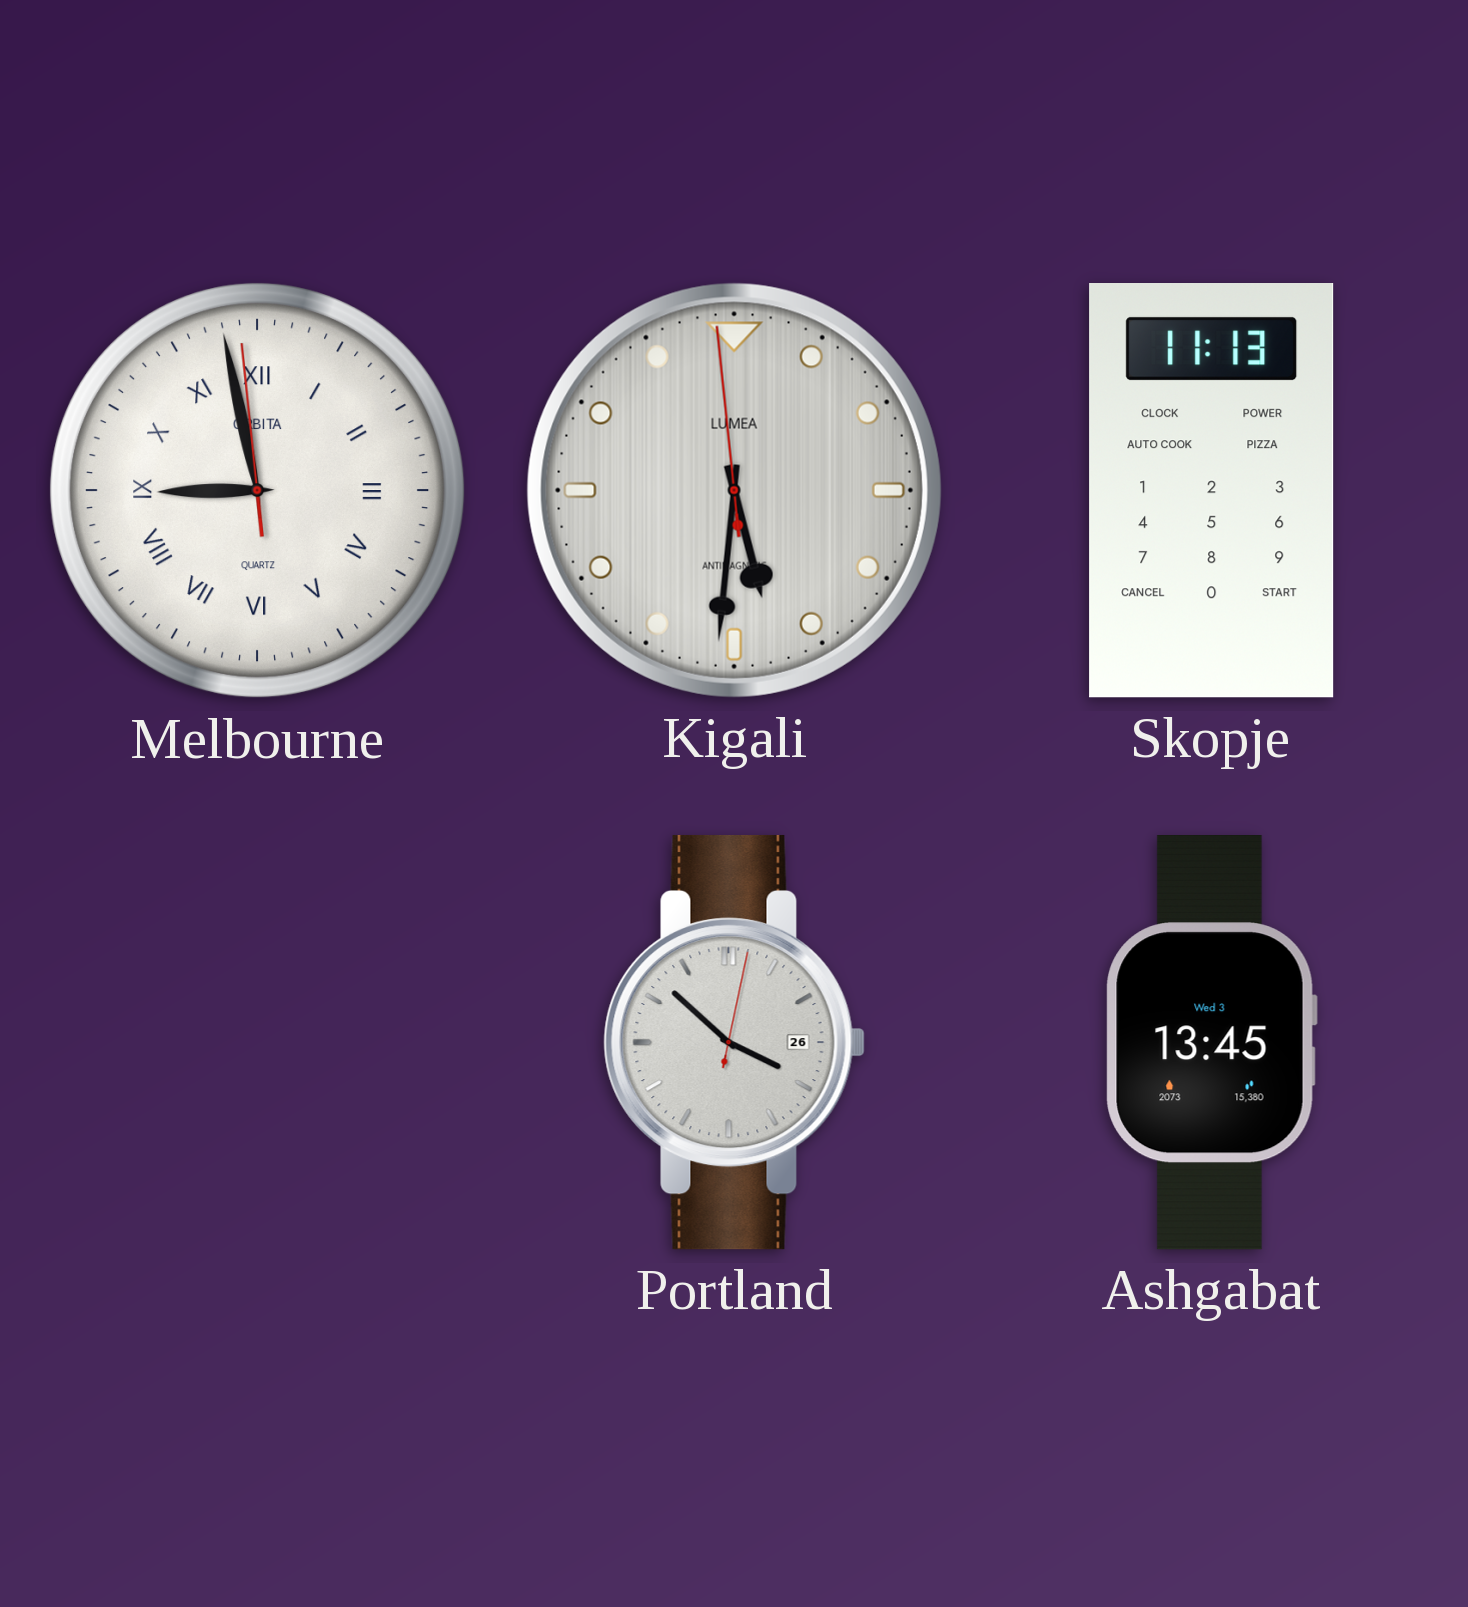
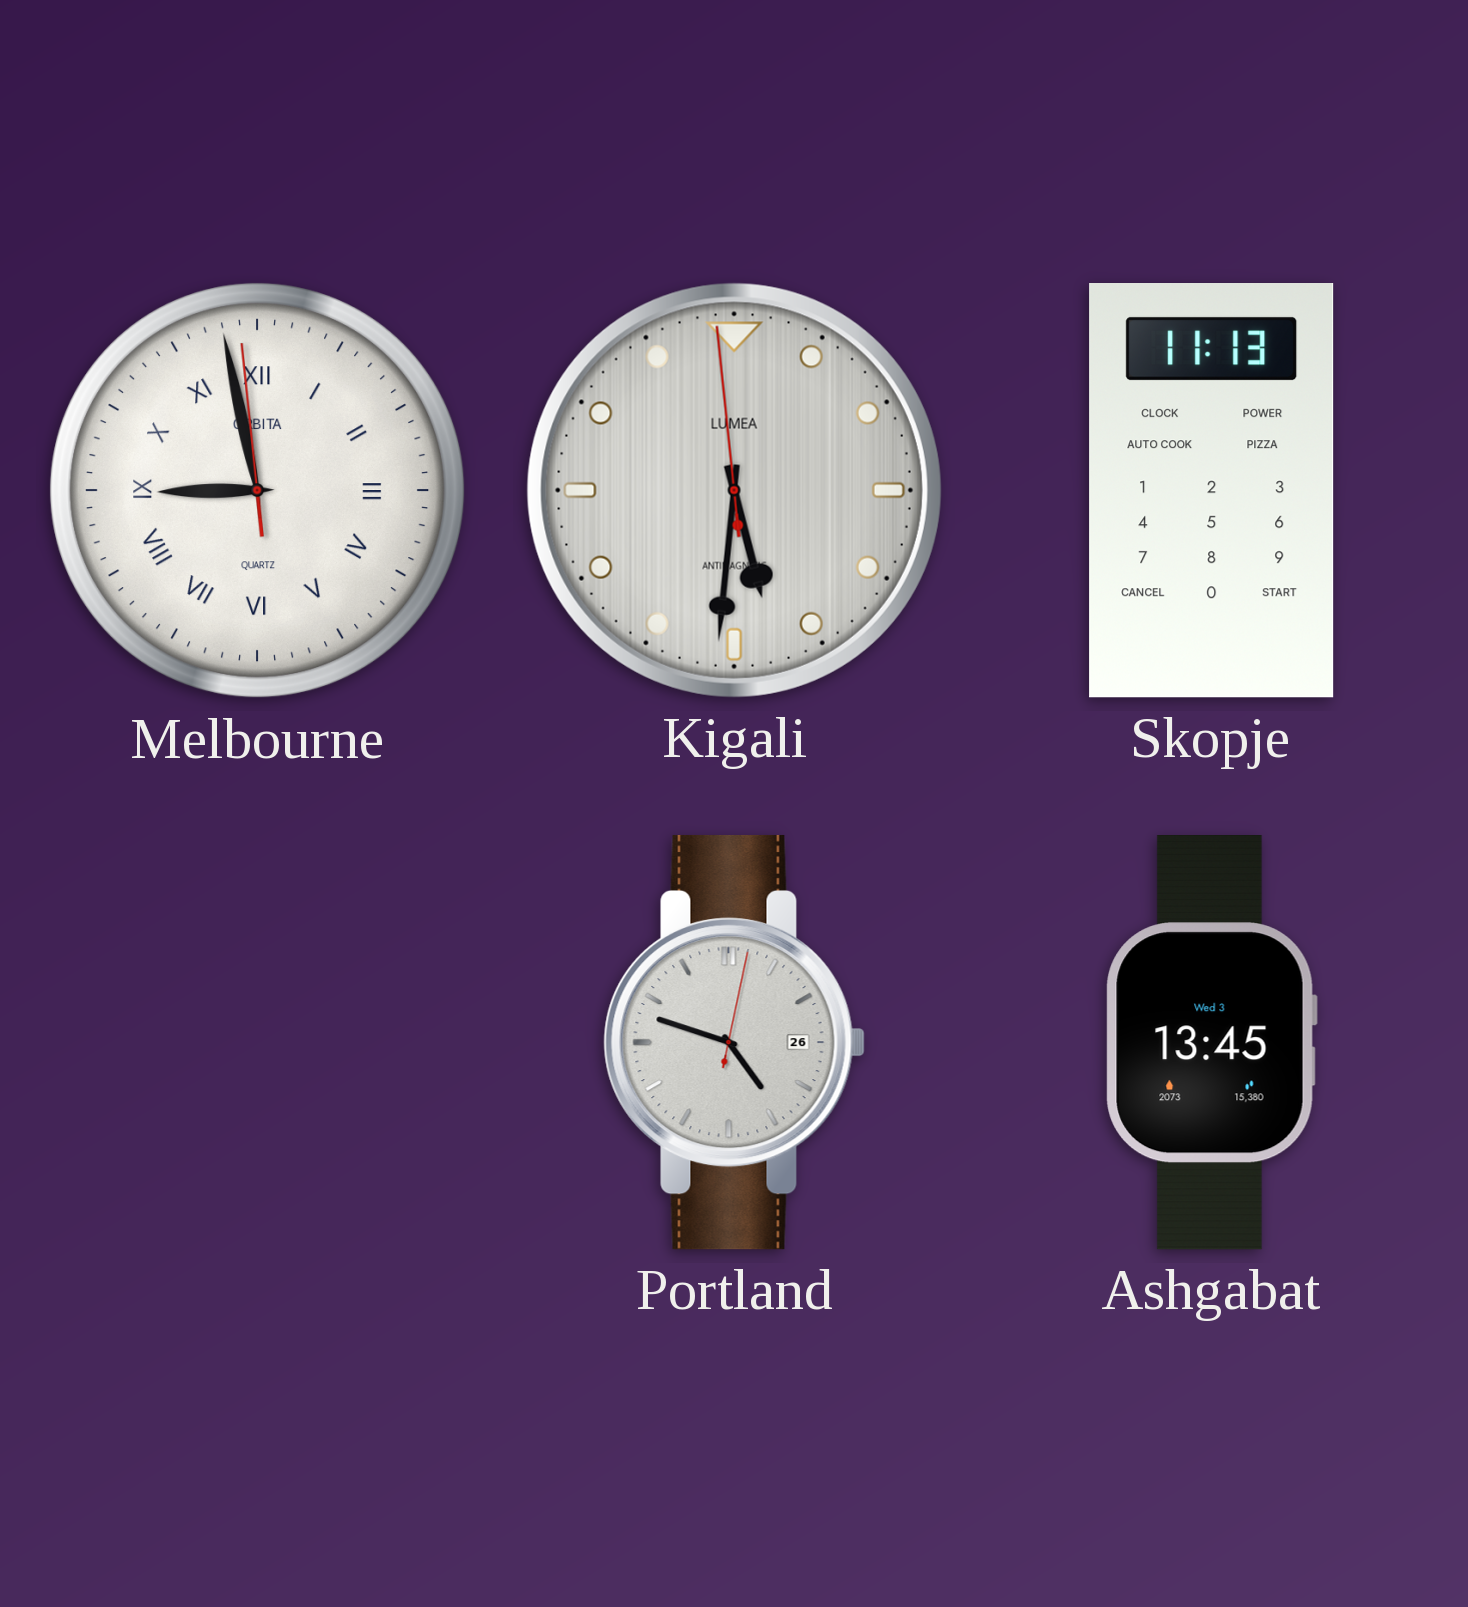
Portland: 3:52 -> 4:48
